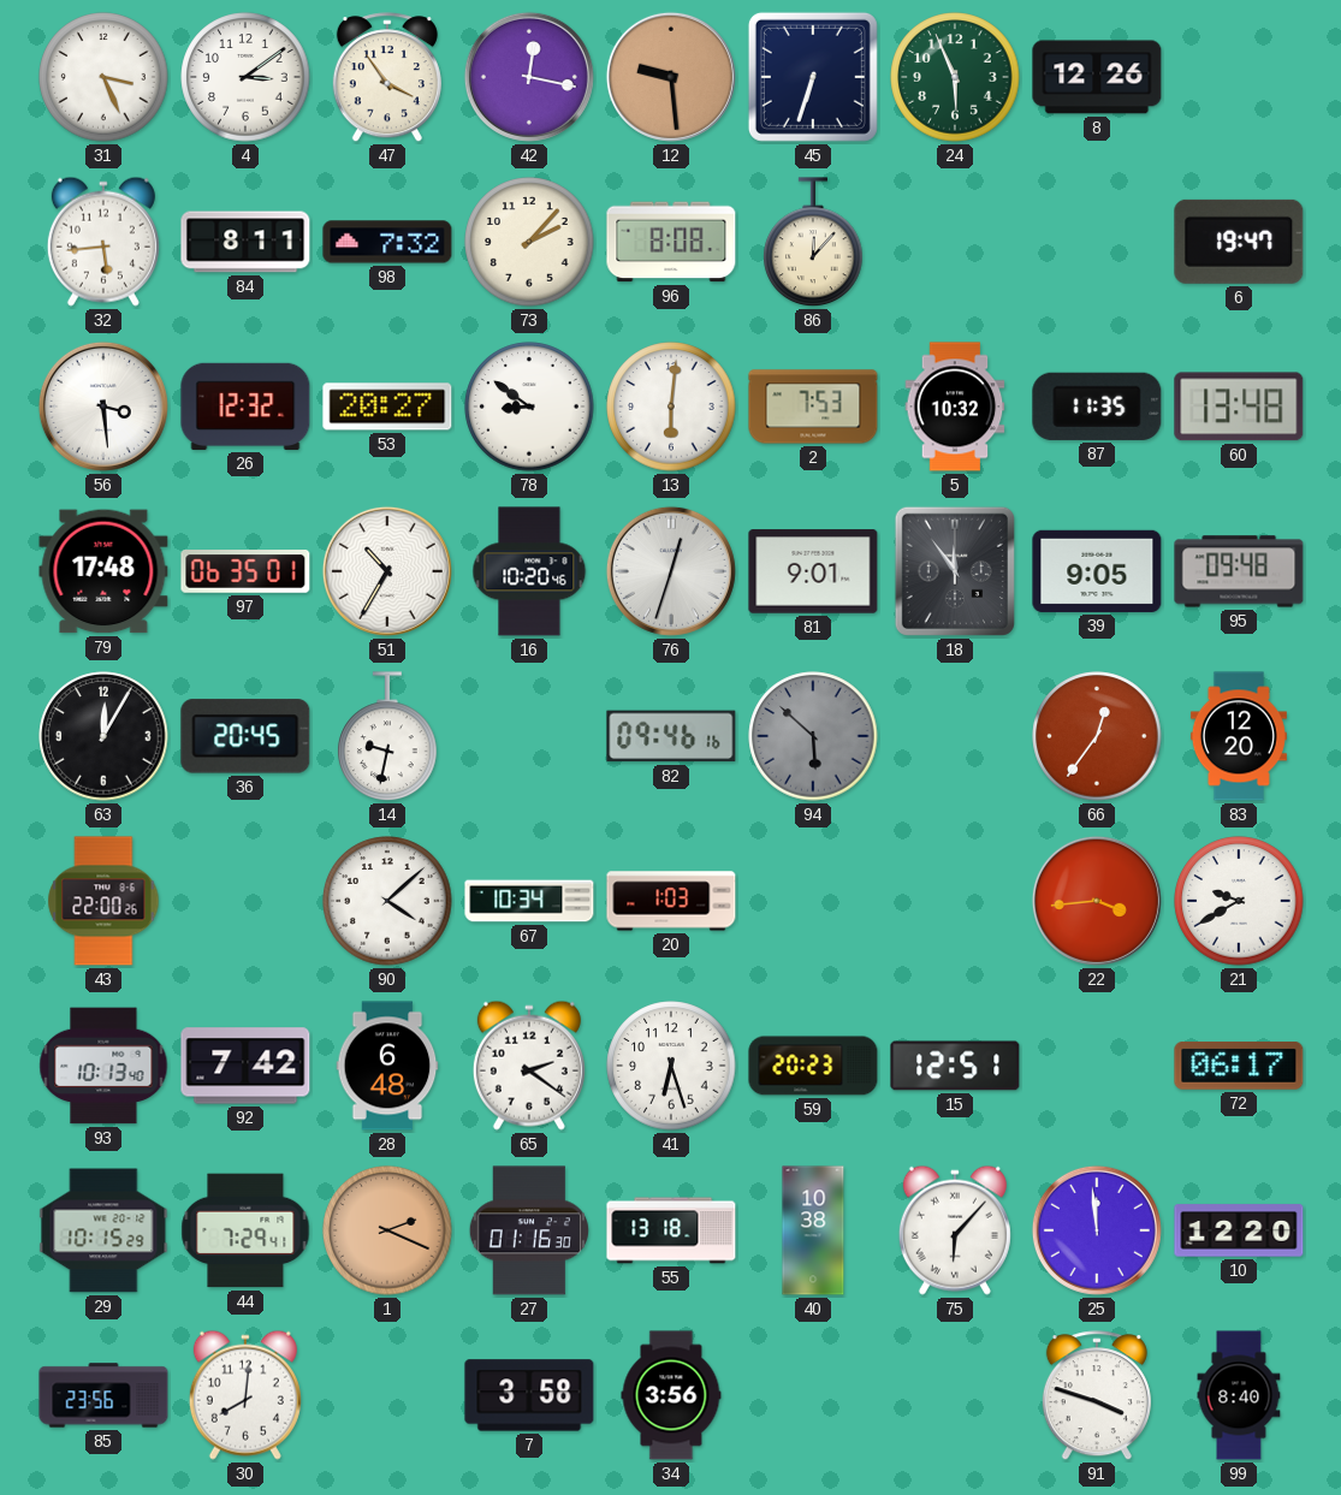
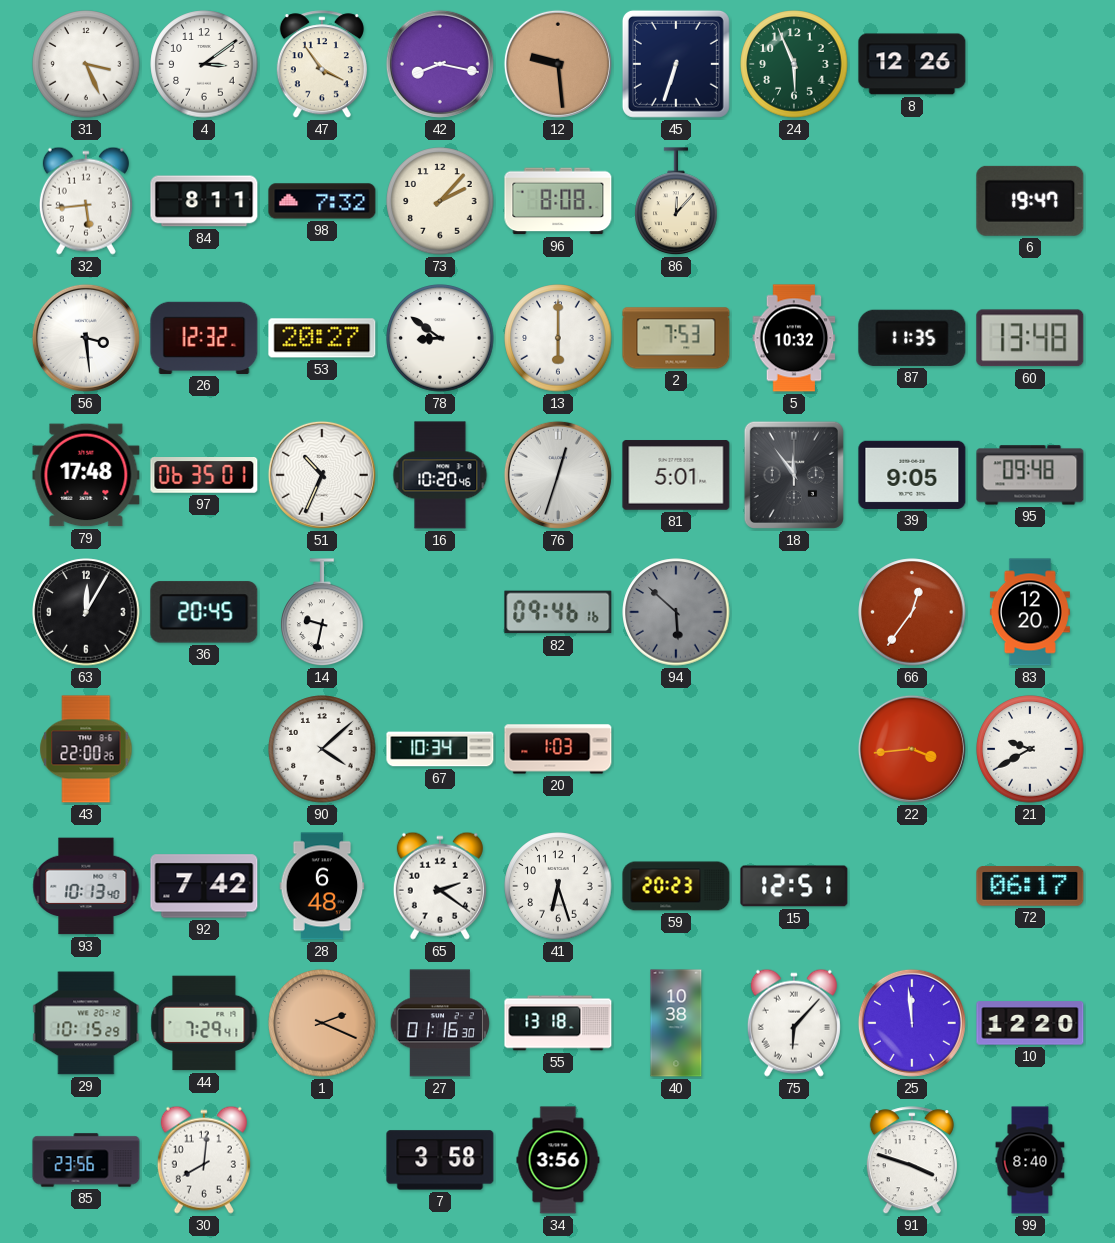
42: 12:17 -> 8:17
13: 6:01 -> 6:00
51: 10:35 -> 10:34
81: 9:01 -> 5:01
